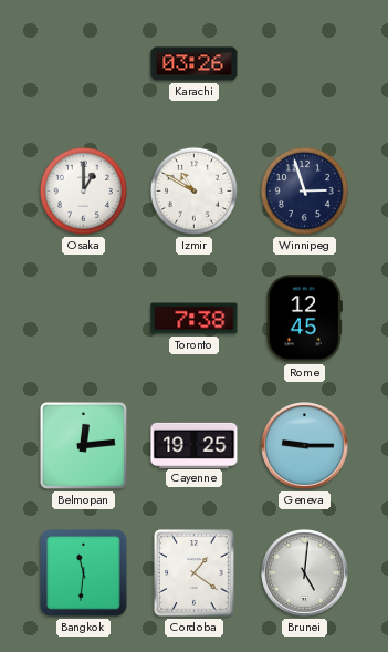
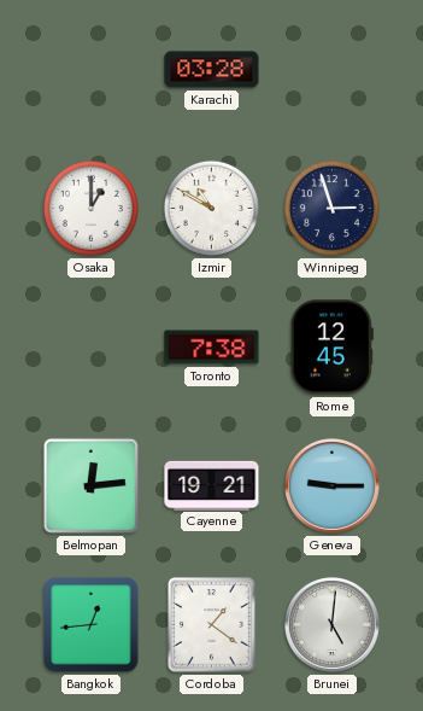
Karachi: 03:26 -> 03:28
Cayenne: 19:25 -> 19:21
Bangkok: 11:31 -> 12:44
